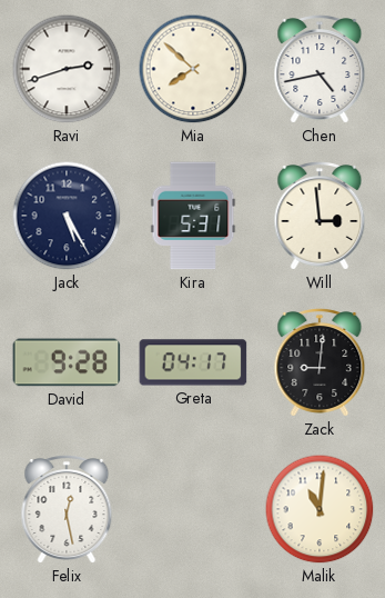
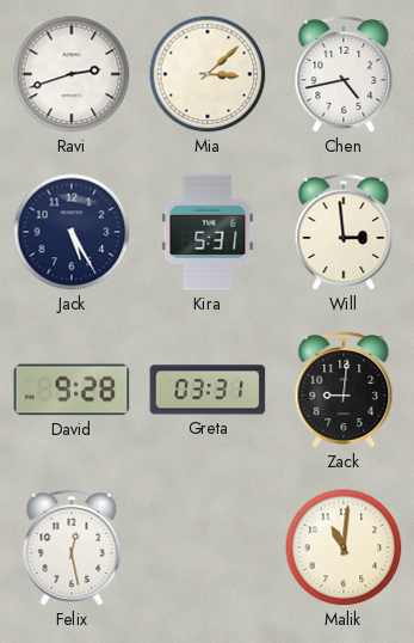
Mia: 7:52 -> 3:08
Greta: 04:17 -> 03:31
